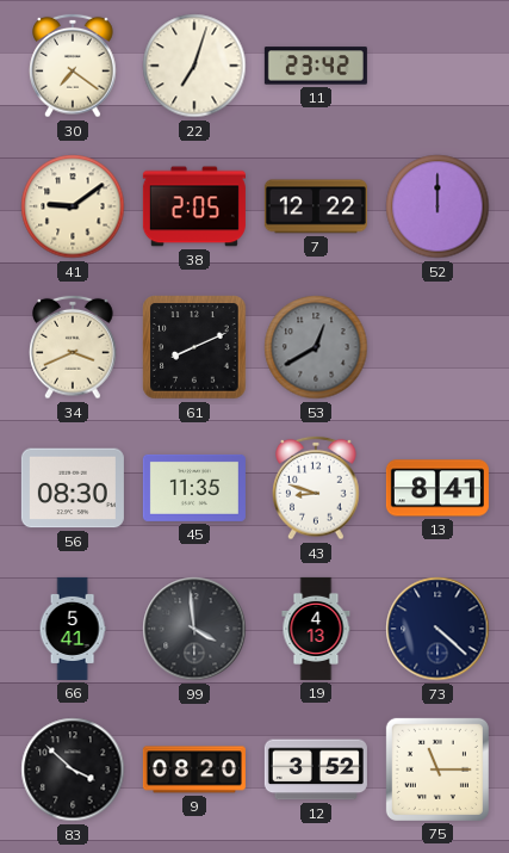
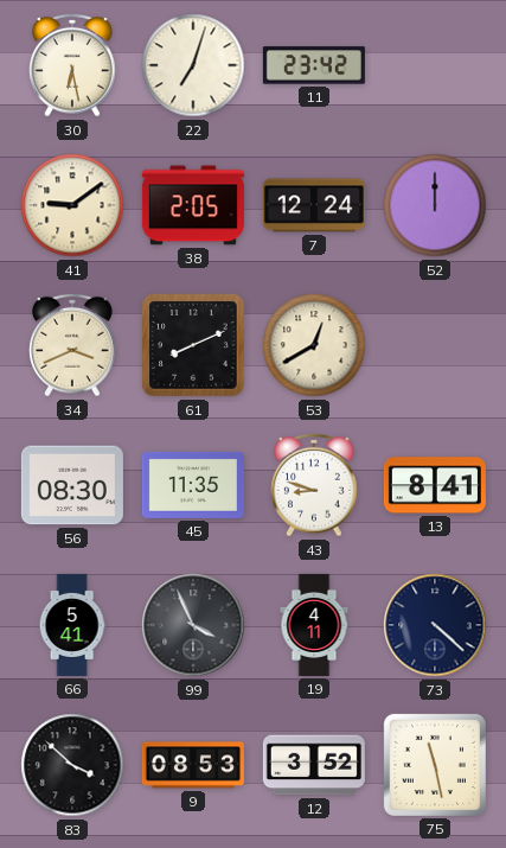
30: 7:21 -> 6:28
7: 12:22 -> 12:24
53 dial: grey -> cream
99: 3:59 -> 3:56
19: 4:13 -> 4:11
9: 08:20 -> 08:53
75: 11:15 -> 11:28
